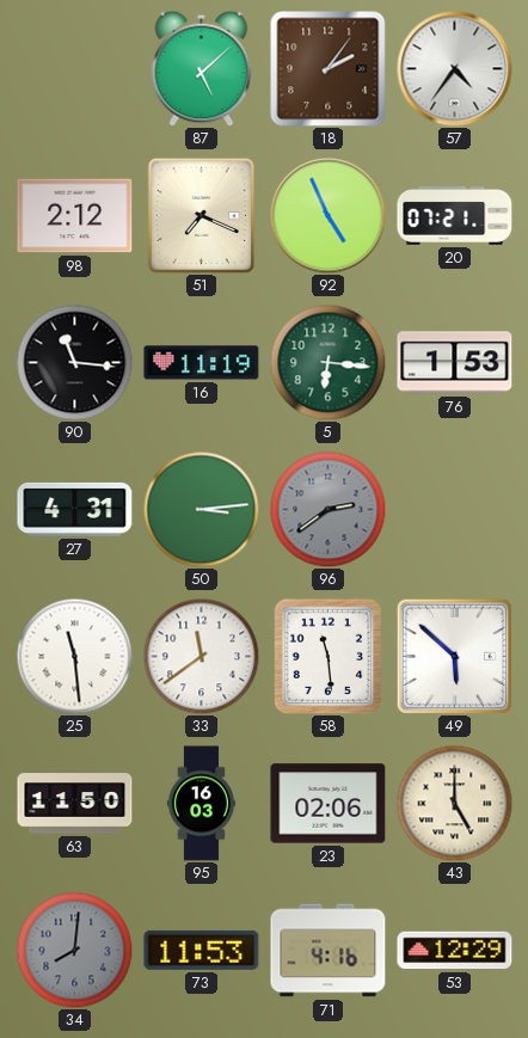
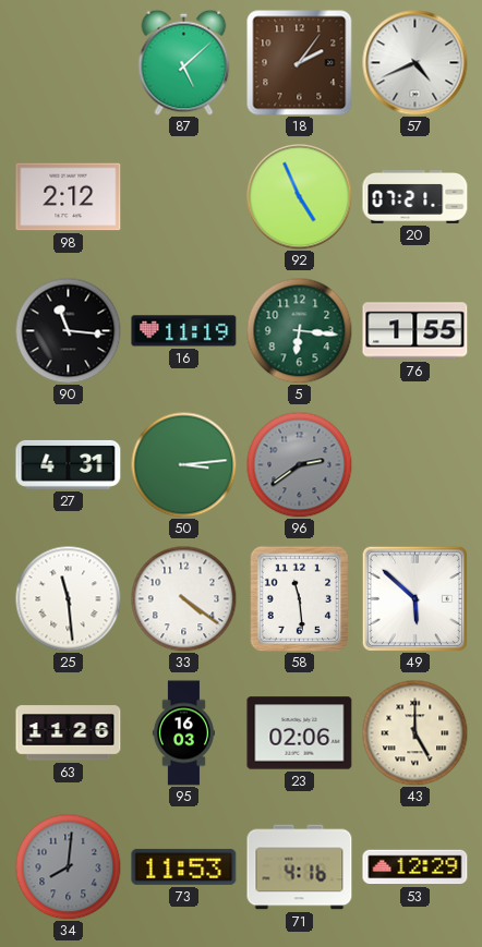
57: 4:36 -> 4:41
51: 7:19 -> none
76: 1:53 -> 1:55
33: 11:39 -> 4:21
63: 11:50 -> 11:26
